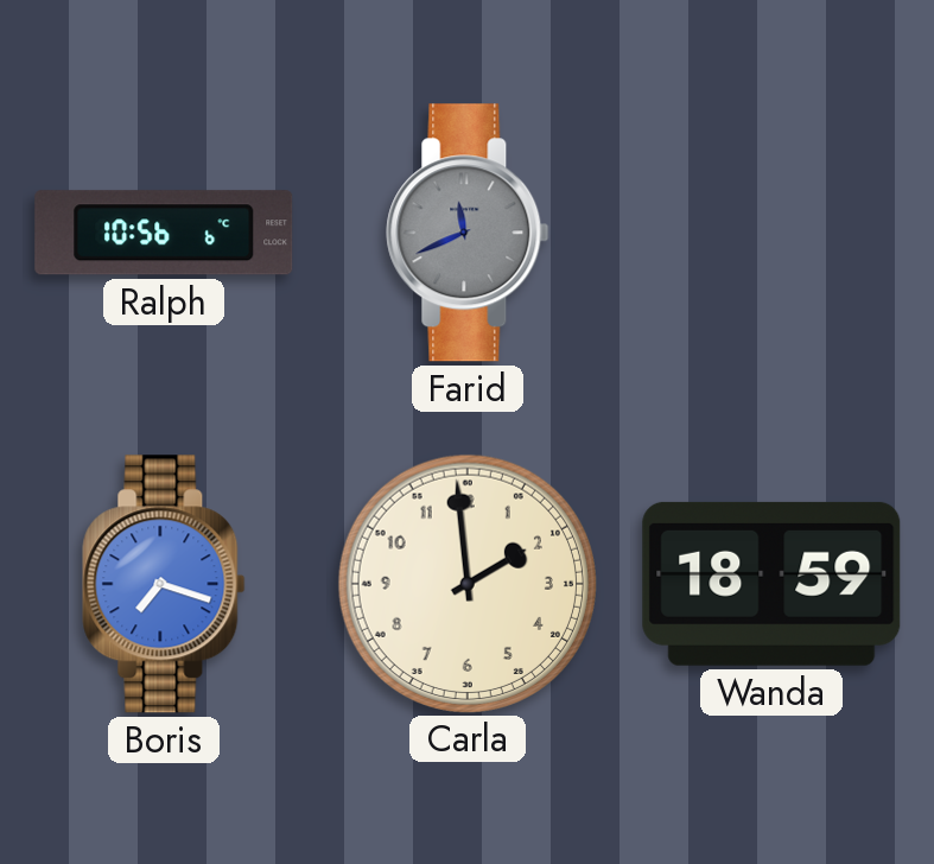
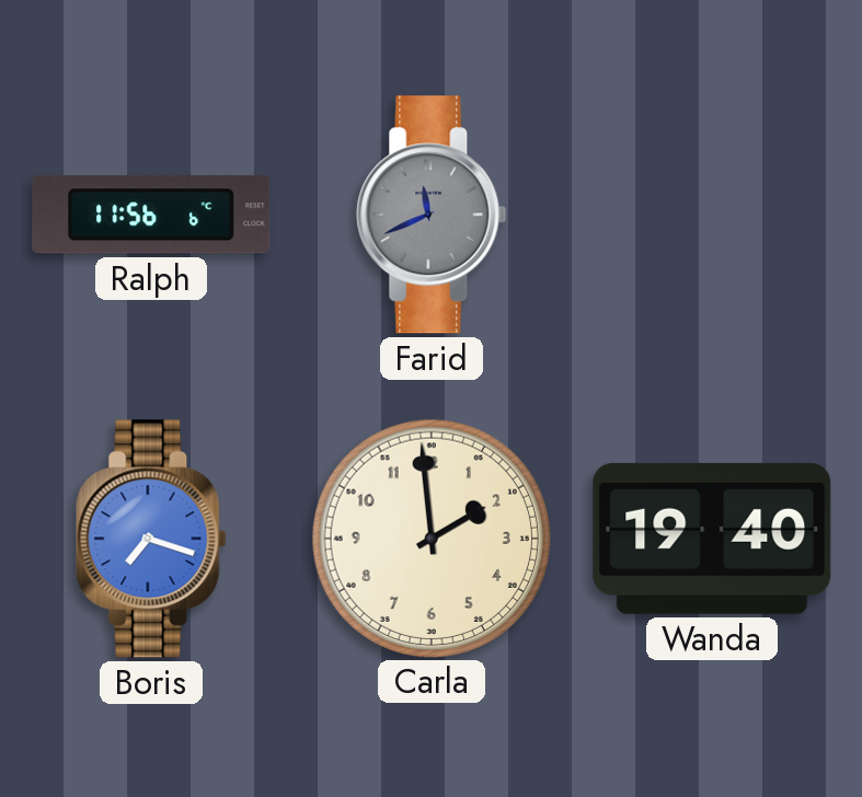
Ralph: 10:56 -> 11:56
Wanda: 18:59 -> 19:40
